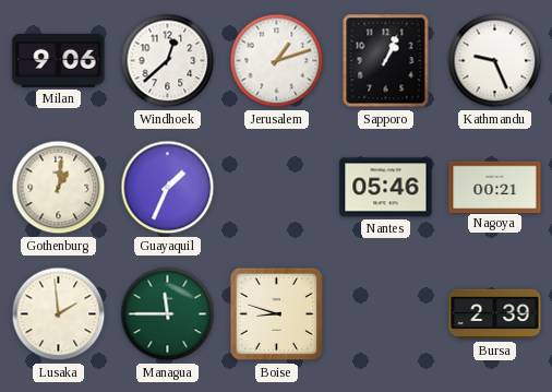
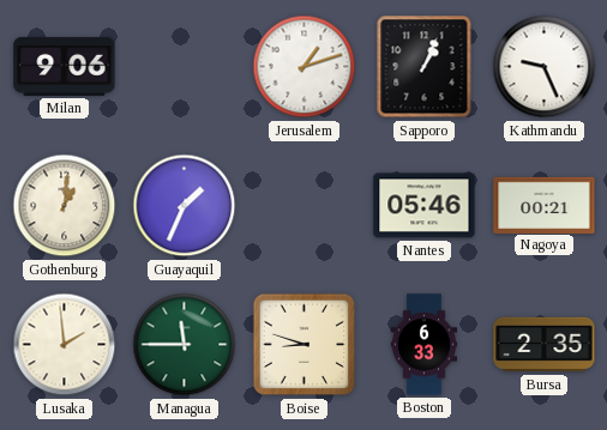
Windhoek: 12:38 -> none
Boston: none -> 6:33
Bursa: 2:39 -> 2:35
